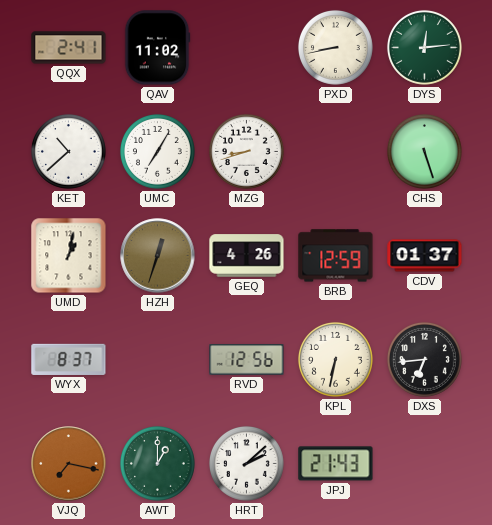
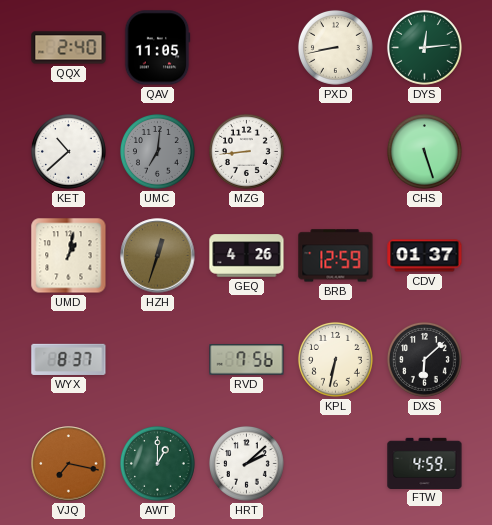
QQX: 2:41 -> 2:40
QAV: 11:02 -> 11:05
UMC: 7:05 -> 7:01
UMC dial: white -> grey
MZG: 8:42 -> 8:44
RVD: 12:56 -> 7:56
DXS: 6:44 -> 6:08
JPJ: 21:43 -> none
FTW: none -> 4:59
